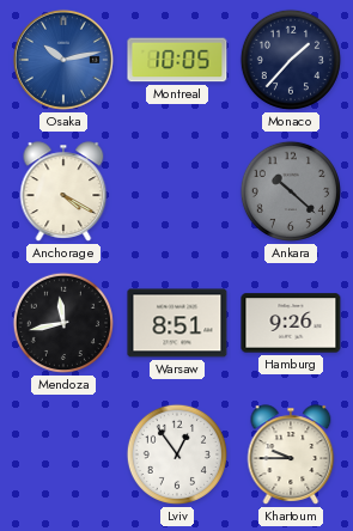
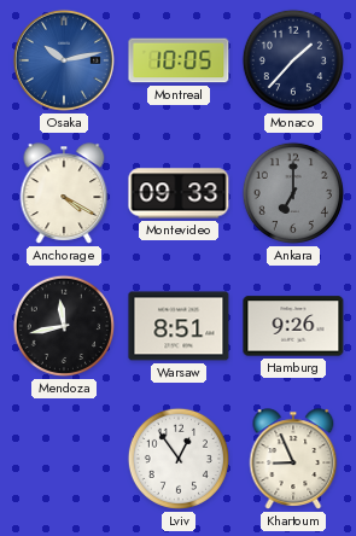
Montevideo: none -> 09:33
Ankara: 10:22 -> 7:00
Khartoum: 9:45 -> 8:56
